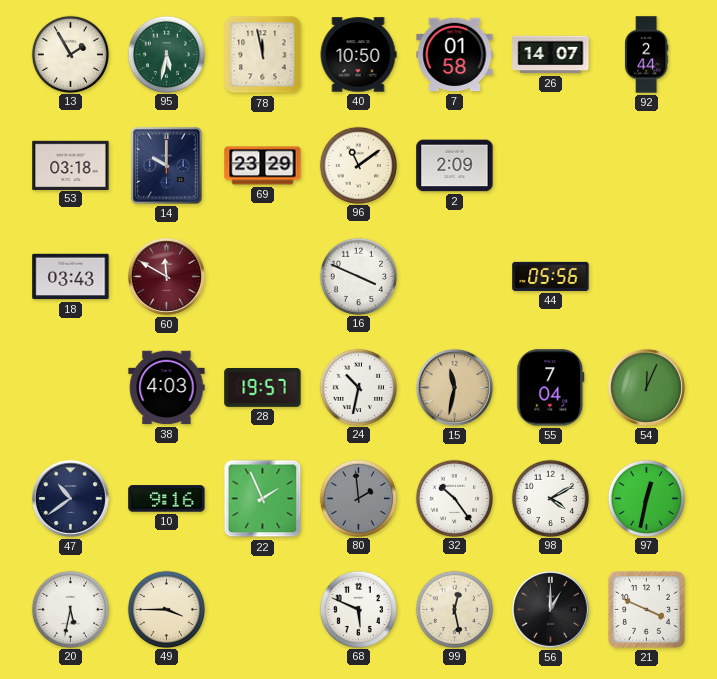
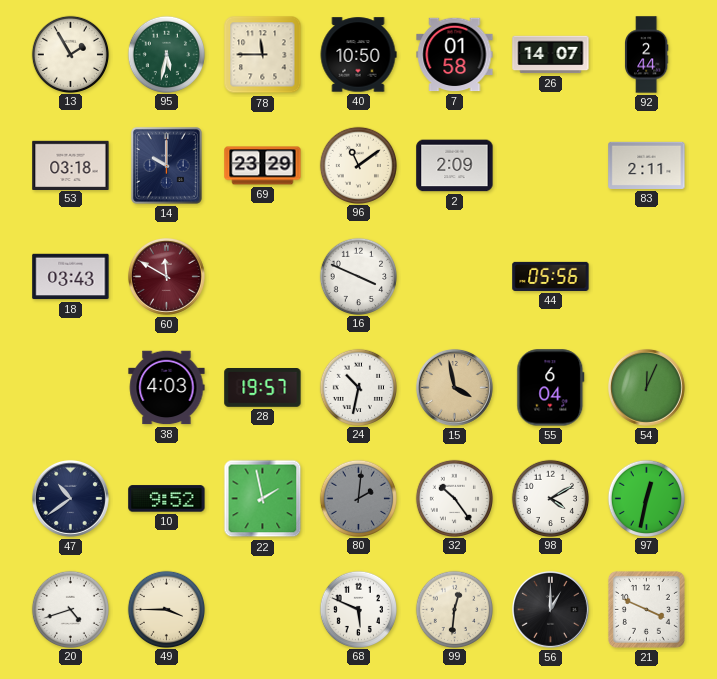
78: 11:58 -> 11:45
83: none -> 2:11
15: 11:32 -> 3:58
55: 7:04 -> 6:04
10: 9:16 -> 9:52
22: 1:56 -> 1:58
80: 1:59 -> 2:01
20: 5:32 -> 4:42
99: 12:28 -> 12:31
